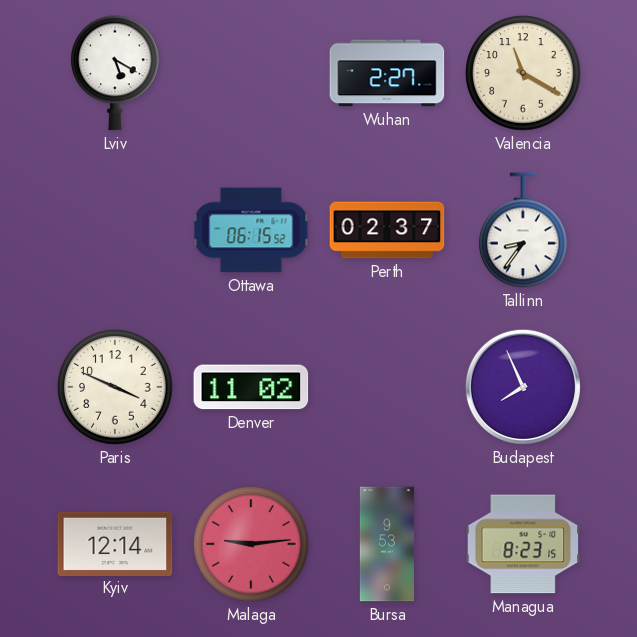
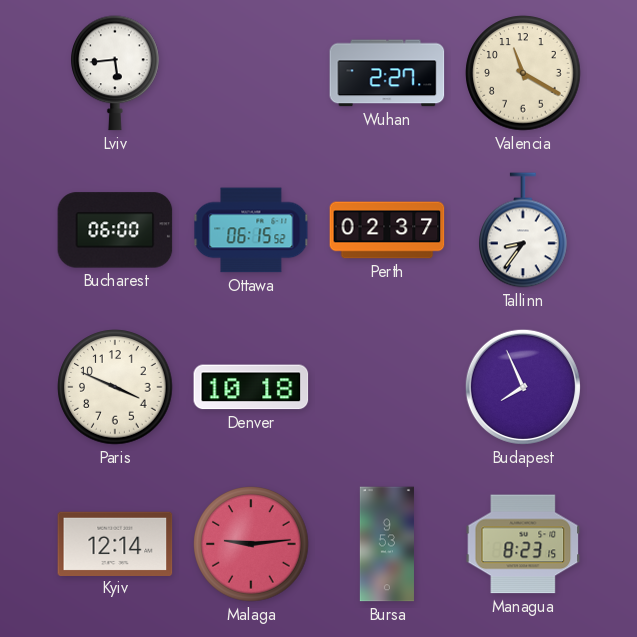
Lviv: 5:20 -> 5:44
Bucharest: none -> 06:00
Denver: 11:02 -> 10:18
